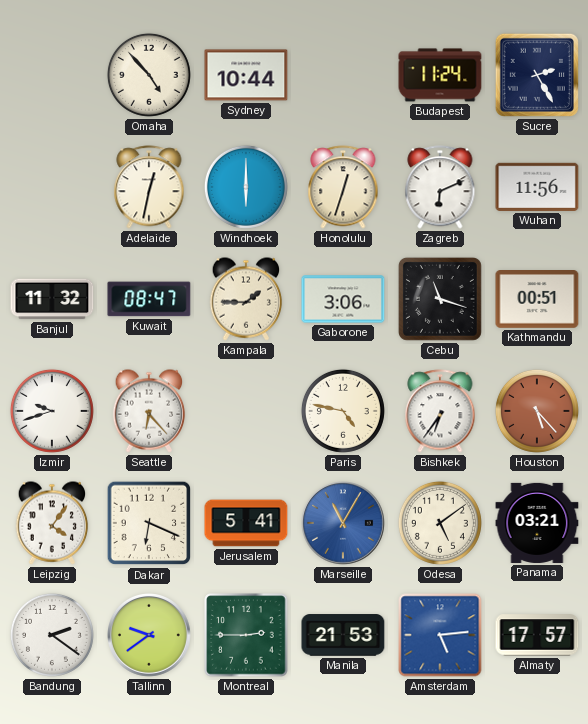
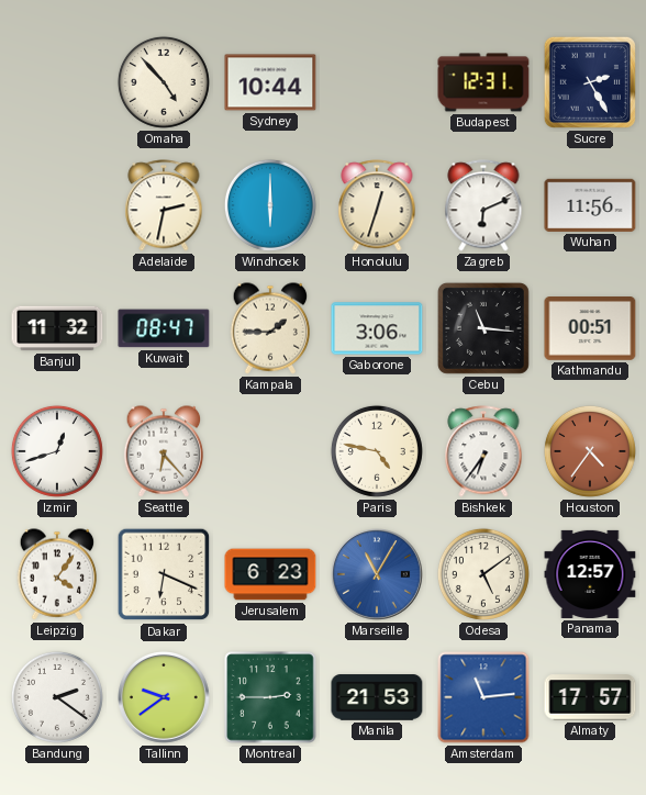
Budapest: 11:24 -> 12:31
Adelaide: 12:32 -> 2:32
Cebu: 11:18 -> 11:16
Izmir: 9:42 -> 12:42
Houston: 5:23 -> 4:36
Jerusalem: 5:41 -> 6:23
Panama: 03:21 -> 12:57
Amsterdam: 5:14 -> 11:14
